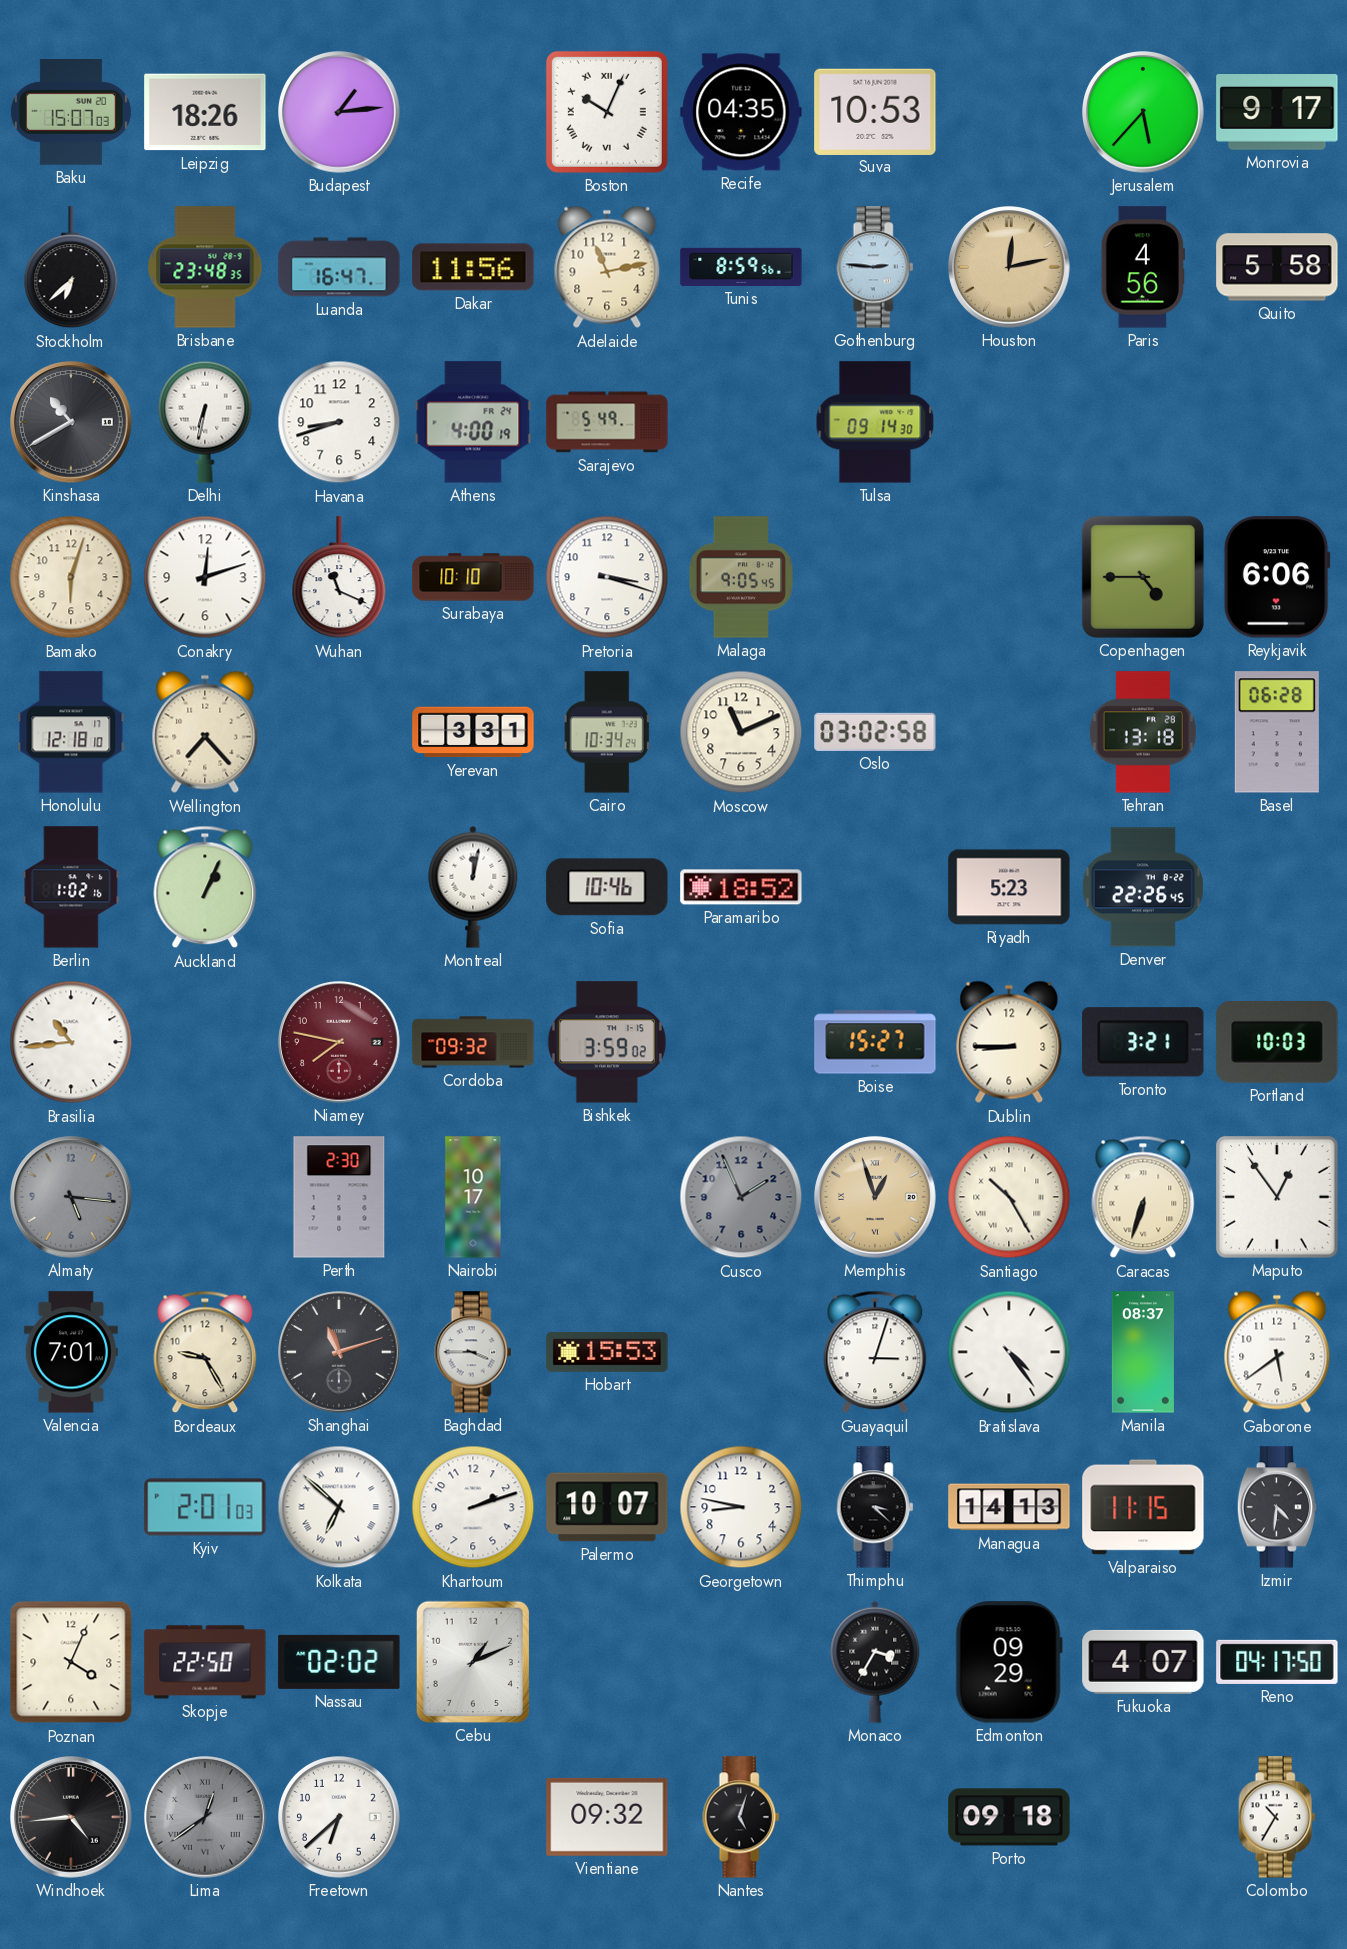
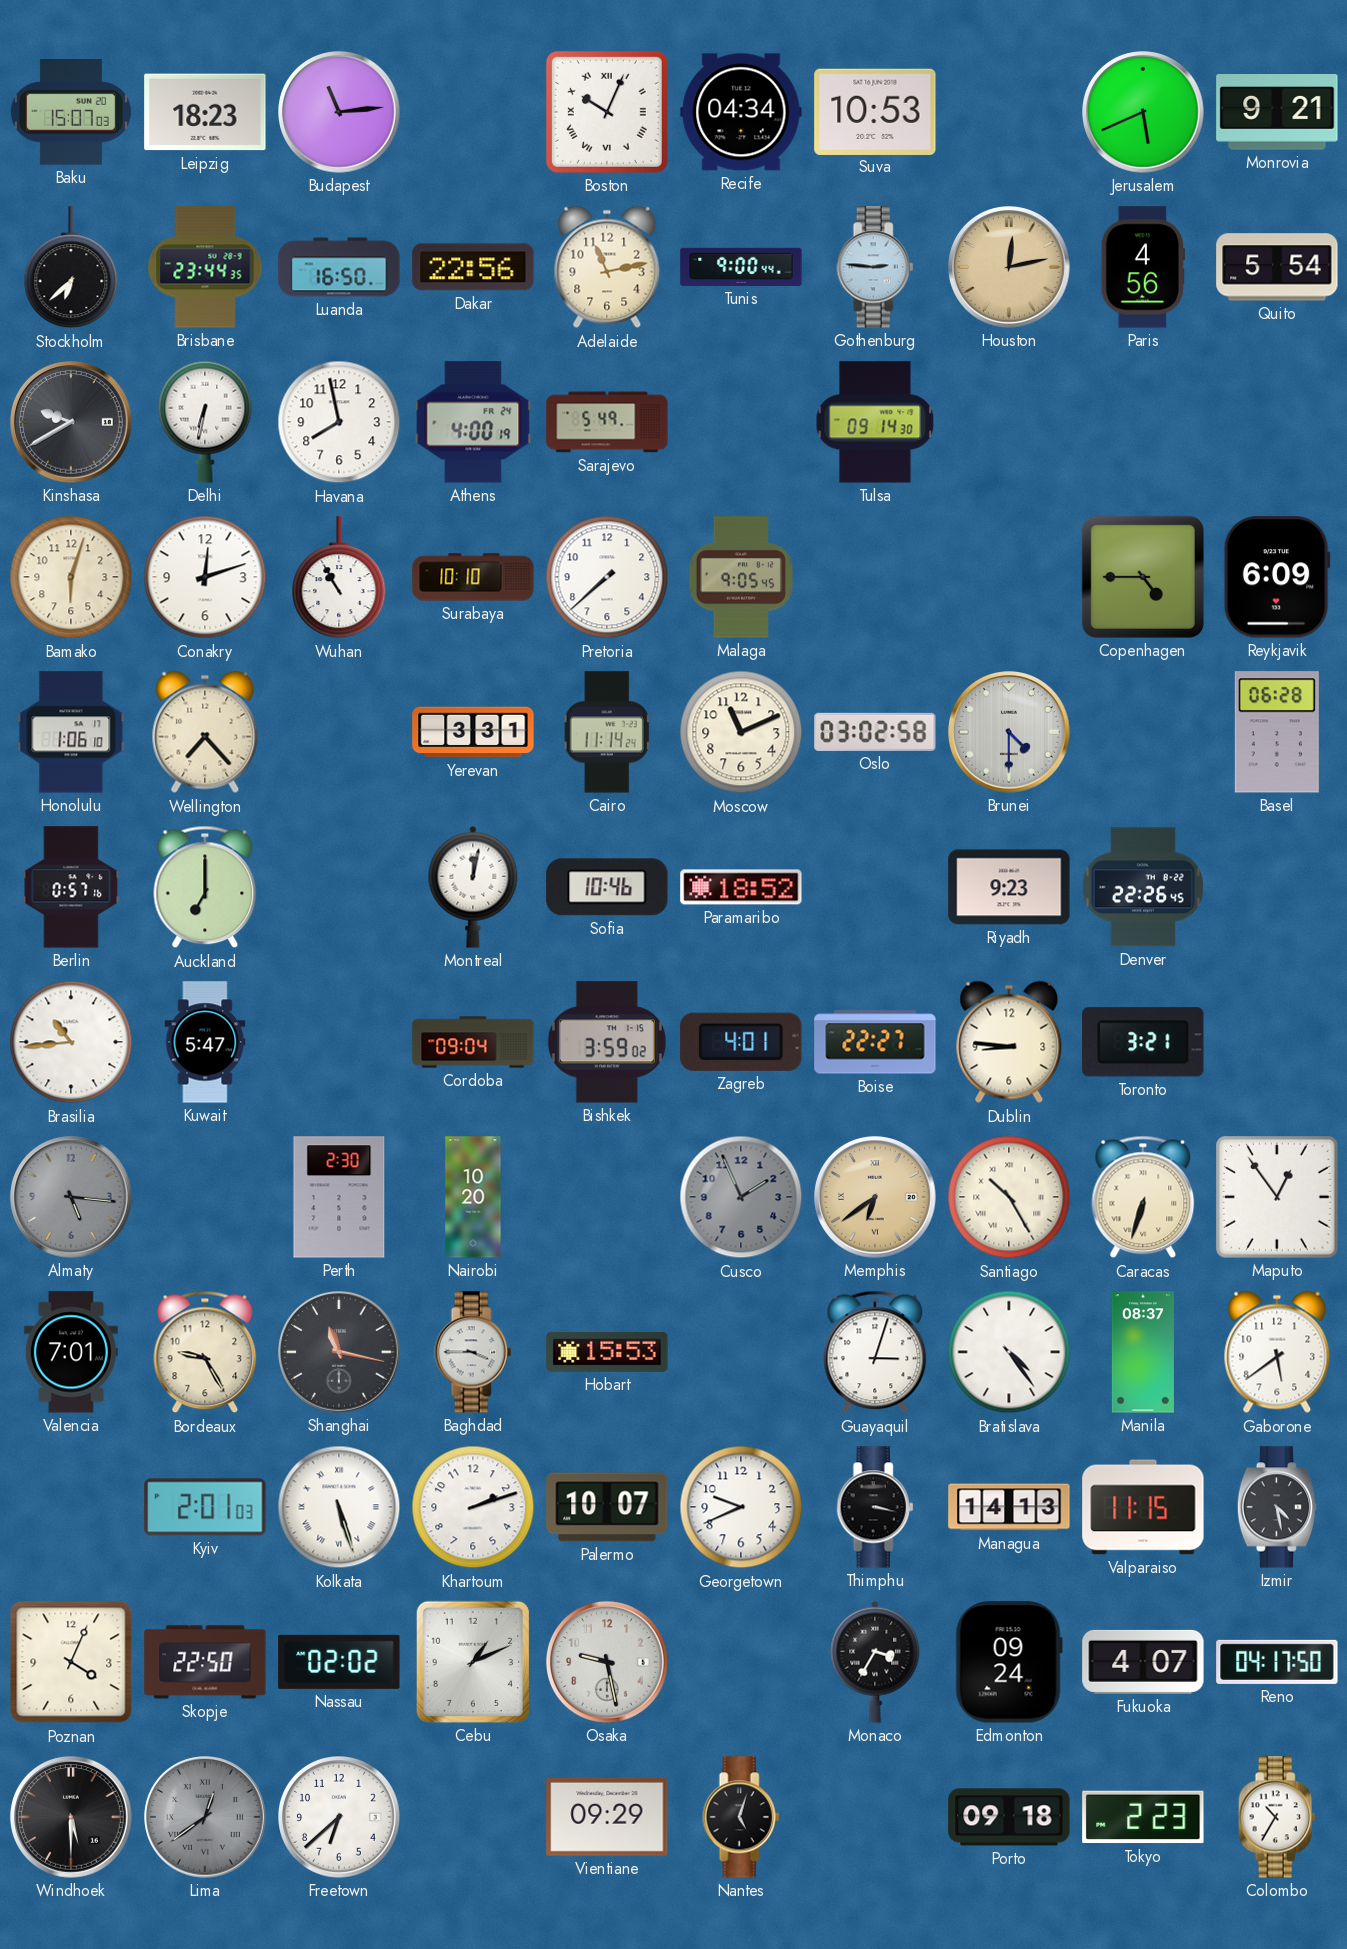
Leipzig: 18:26 -> 18:23
Budapest: 1:14 -> 11:14
Recife: 04:35 -> 04:34
Jerusalem: 5:37 -> 5:41
Monrovia: 9:17 -> 9:21
Brisbane: 23:48 -> 23:44
Luanda: 16:47 -> 16:50
Dakar: 11:56 -> 22:56
Tunis: 8:59 -> 9:00
Quito: 5:58 -> 5:54
Kinshasa: 10:40 -> 9:40
Havana: 8:42 -> 7:58
Wuhan: 11:19 -> 10:55
Pretoria: 3:18 -> 7:38
Reykjavik: 6:06 -> 6:09
Honolulu: 12:18 -> 1:06
Cairo: 10:34 -> 11:14
Brunei: none -> 4:30
Tehran: 13:18 -> none
Berlin: 1:02 -> 0:57
Auckland: 1:04 -> 7:00
Riyadh: 5:23 -> 9:23
Kuwait: none -> 5:47
Niamey: 7:47 -> none
Cordoba: 09:32 -> 09:04
Zagreb: none -> 4:01
Boise: 15:27 -> 22:27
Dublin: 8:45 -> 8:46
Portland: 10:03 -> none
Nairobi: 10:17 -> 10:20
Memphis: 12:57 -> 6:39
Shanghai: 11:12 -> 11:17
Kolkata: 6:52 -> 5:27
Georgetown: 8:47 -> 9:41
Thimphu: 3:22 -> 3:17
Izmir: 4:31 -> 4:28
Osaka: none -> 9:28
Edmonton: 09:29 -> 09:24
Windhoek: 4:44 -> 5:30
Vientiane: 09:32 -> 09:29
Tokyo: none -> 2:23
